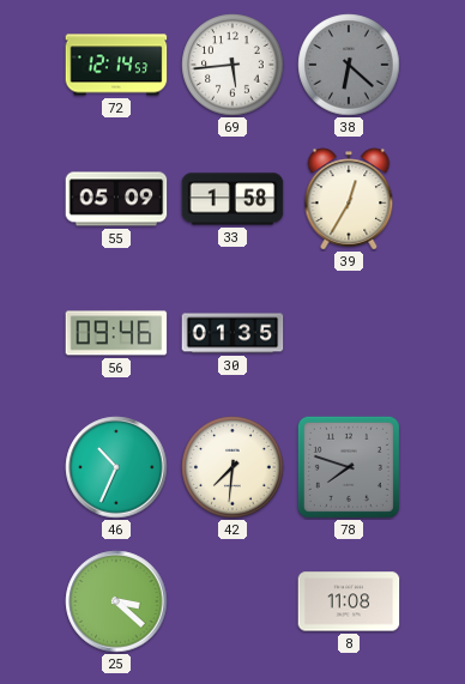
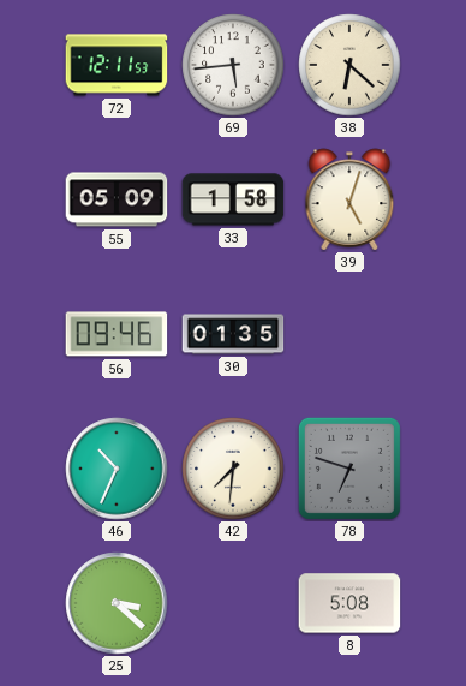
72: 12:14 -> 12:11
38 dial: grey -> cream
39: 12:35 -> 5:03
78: 7:48 -> 6:48
8: 11:08 -> 5:08
